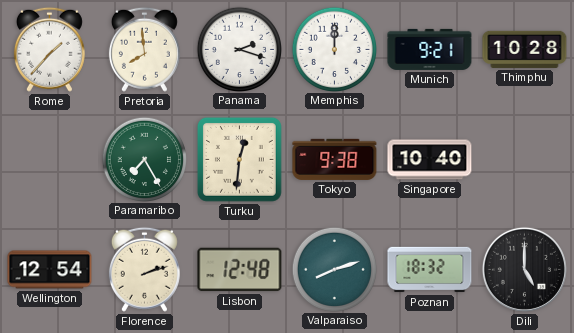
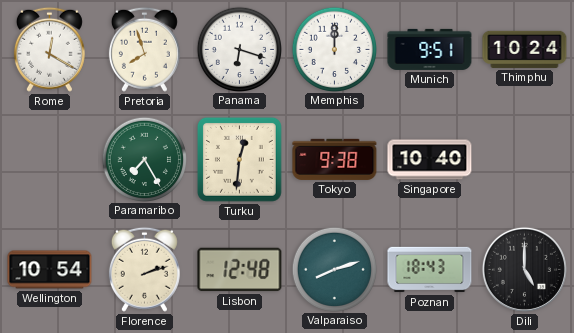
Rome: 1:37 -> 12:20
Pretoria: 7:59 -> 7:57
Panama: 2:18 -> 6:18
Munich: 9:21 -> 9:51
Thimphu: 10:28 -> 10:24
Wellington: 12:54 -> 10:54
Poznan: 18:32 -> 18:43
